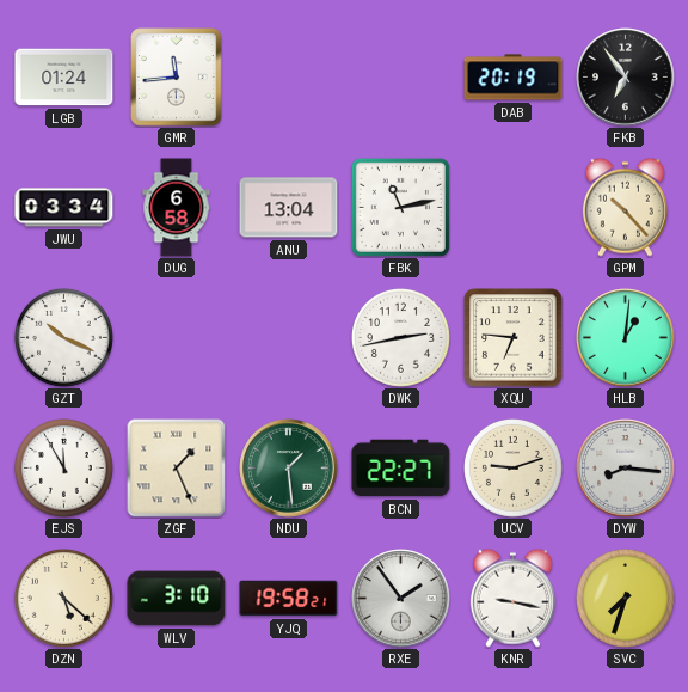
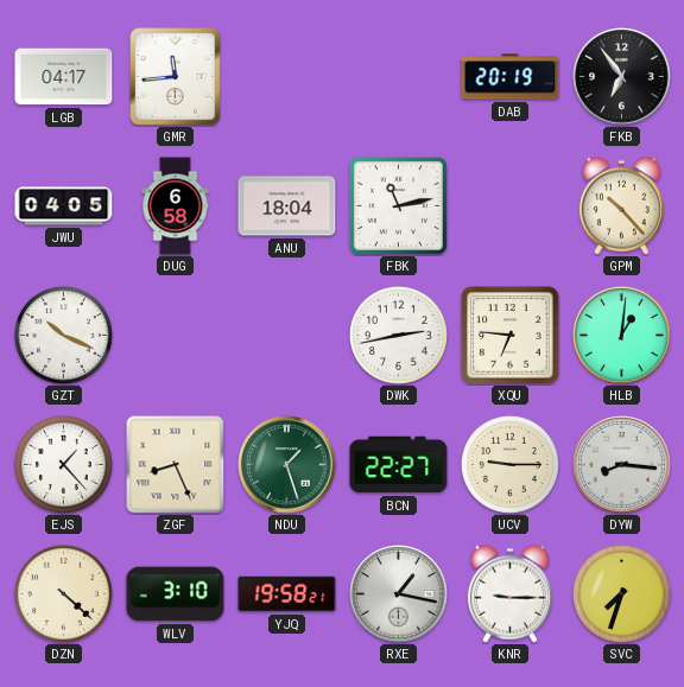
LGB: 01:24 -> 04:17
JWU: 03:34 -> 04:05
ANU: 13:04 -> 18:04
EJS: 11:55 -> 1:23
ZGF: 1:26 -> 8:26
NDU: 1:29 -> 1:27
UCV: 9:12 -> 9:15
DZN: 5:22 -> 4:22
RXE: 1:54 -> 1:17
KNR: 9:17 -> 9:15
